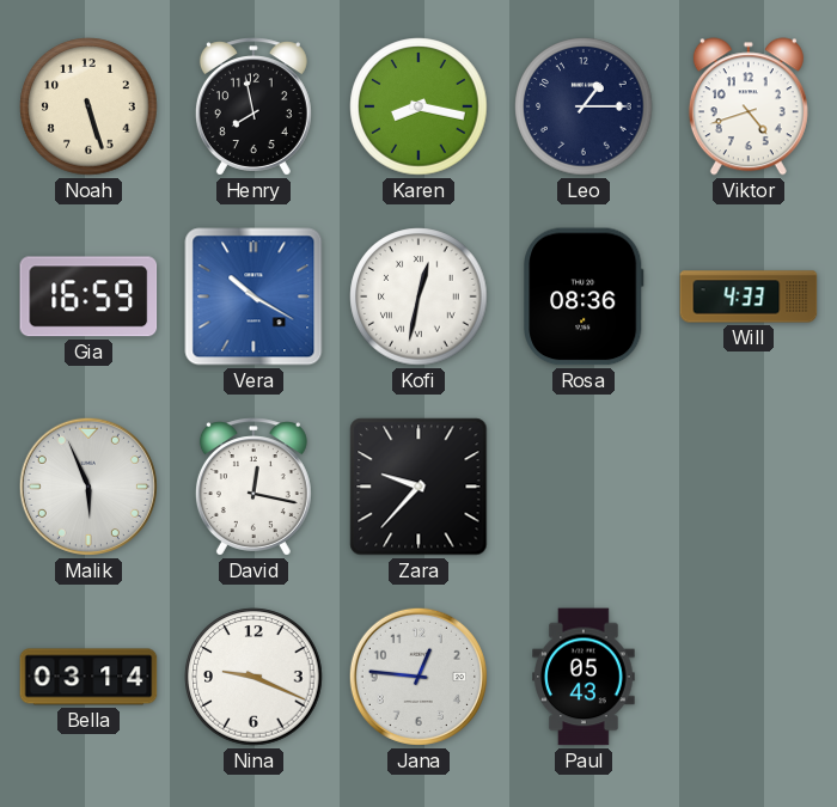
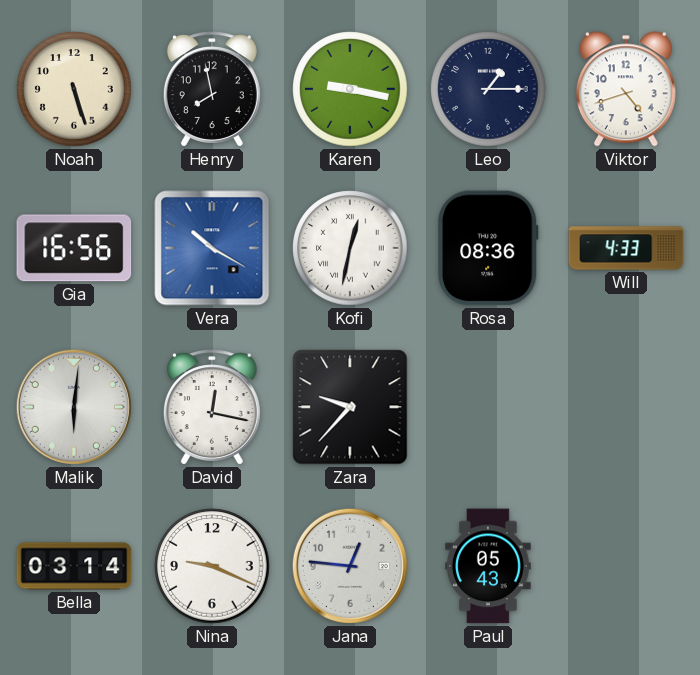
Karen: 8:17 -> 9:17
Gia: 16:59 -> 16:56
Malik: 5:56 -> 6:01
